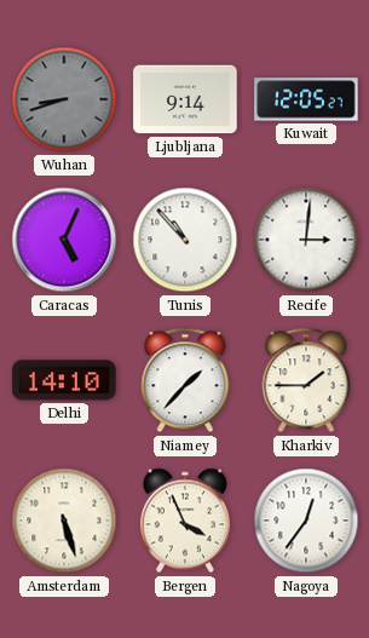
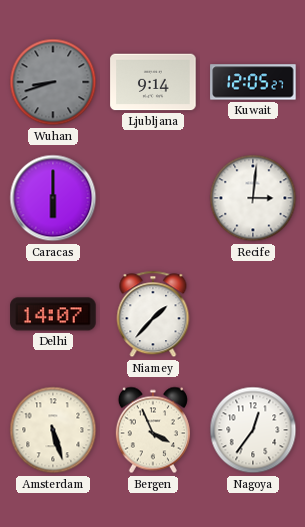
Caracas: 5:04 -> 6:00
Tunis: 10:53 -> none
Delhi: 14:10 -> 14:07
Kharkiv: 1:45 -> none
